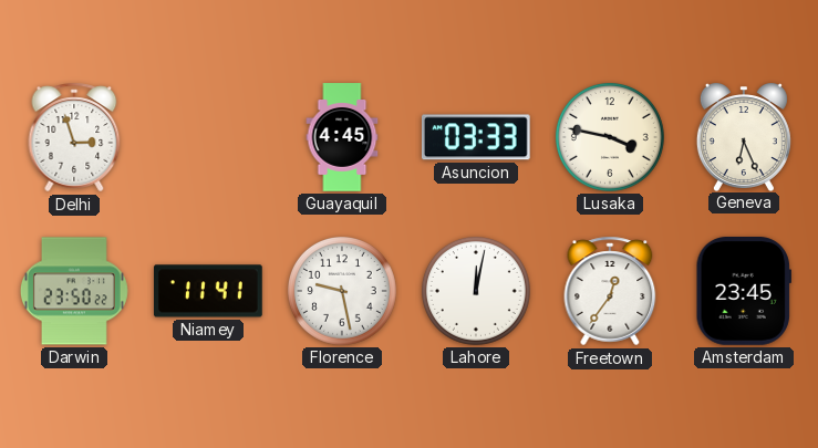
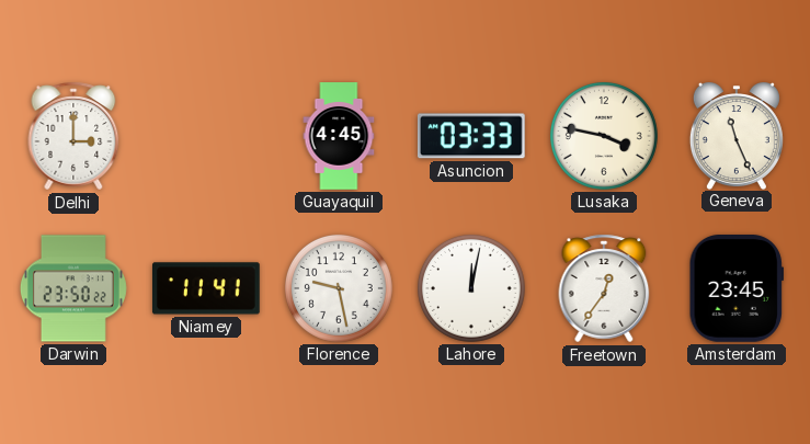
Delhi: 2:57 -> 3:00
Geneva: 6:26 -> 11:26
